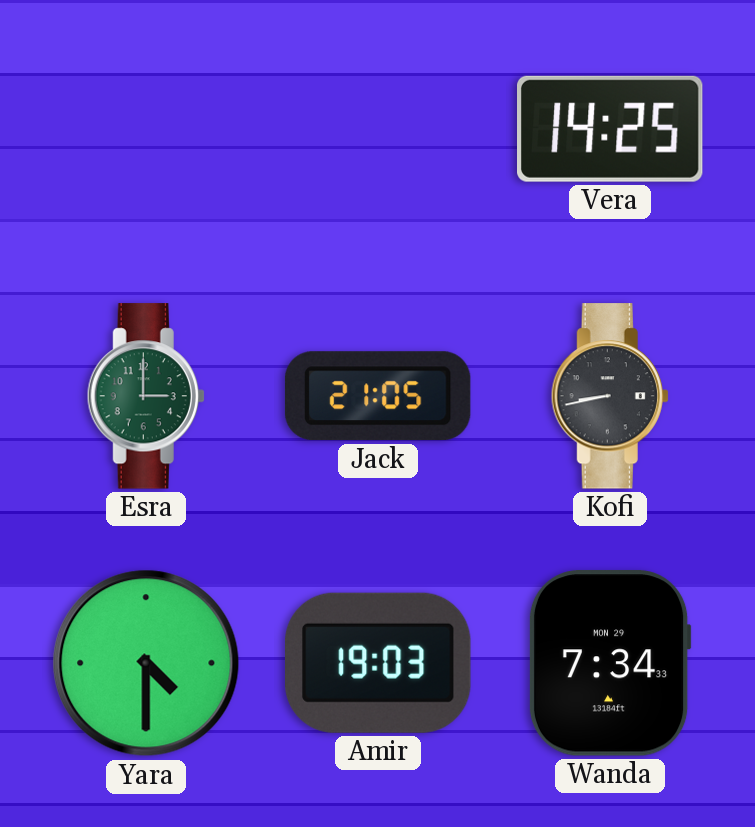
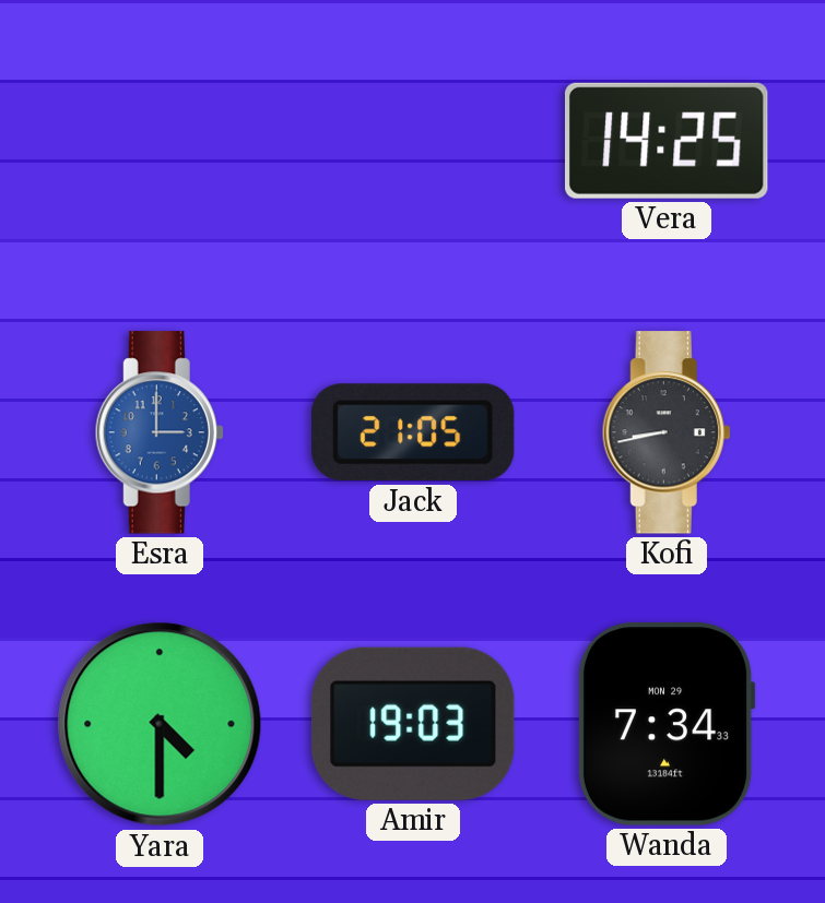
Esra dial: green -> blue
